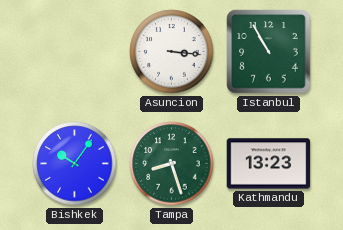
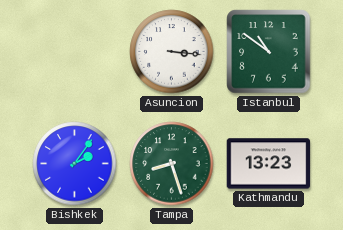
Istanbul: 10:55 -> 10:51
Bishkek: 10:06 -> 2:06
